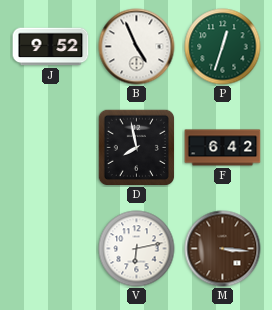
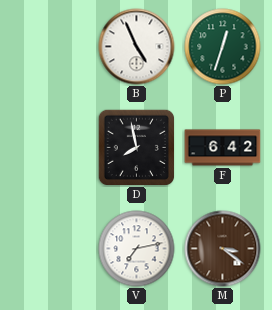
J: 9:52 -> none
V: 6:13 -> 7:13
M: 3:16 -> 3:21
